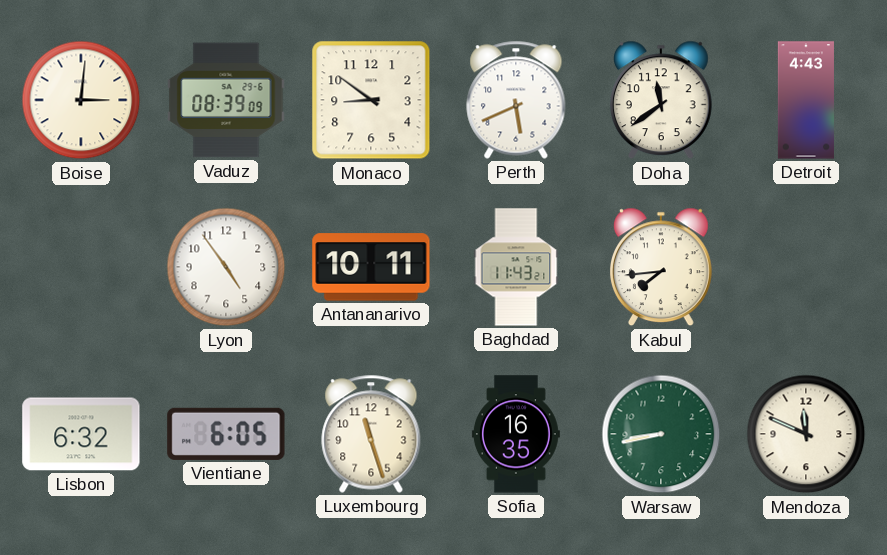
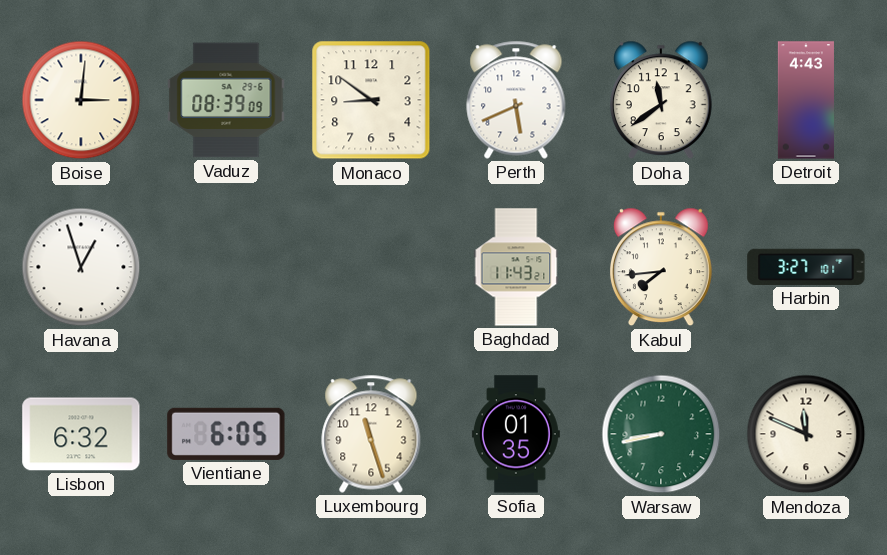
Havana: none -> 12:57
Lyon: 4:54 -> none
Antananarivo: 10:11 -> none
Harbin: none -> 3:27
Sofia: 16:35 -> 01:35
